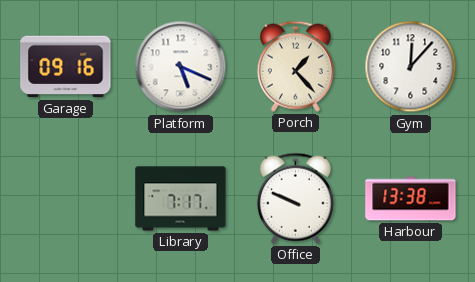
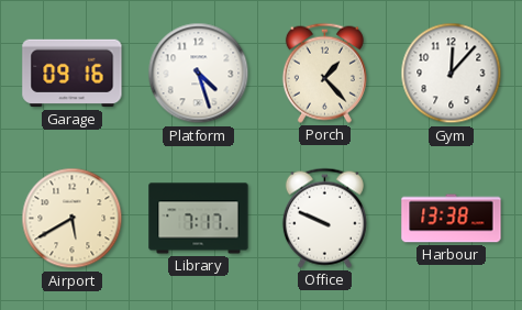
Platform: 5:19 -> 4:27
Airport: none -> 5:40
